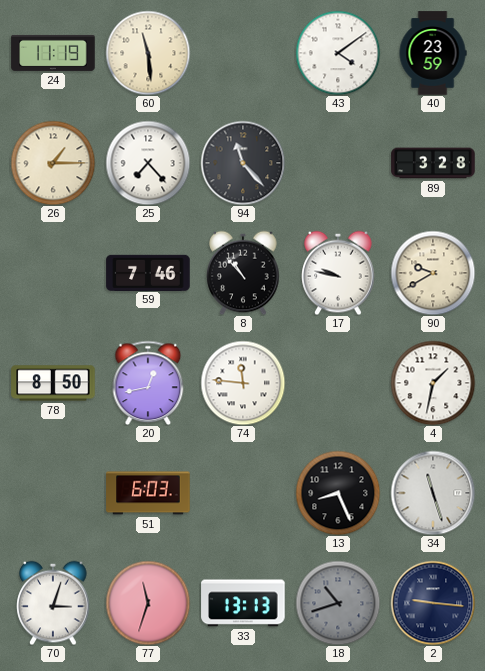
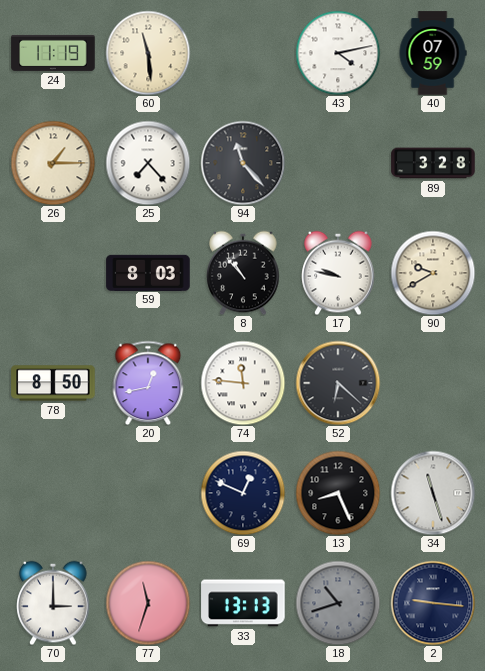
43: 4:09 -> 4:13
40: 23:59 -> 07:59
59: 7:46 -> 8:03
52: none -> 6:22
4: 1:32 -> none
51: 6:03 -> none
69: none -> 12:49
70: 3:03 -> 3:00
